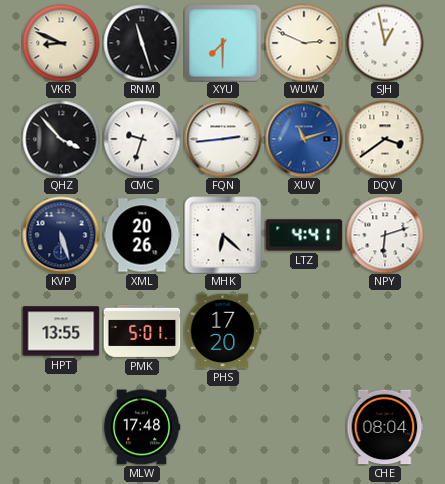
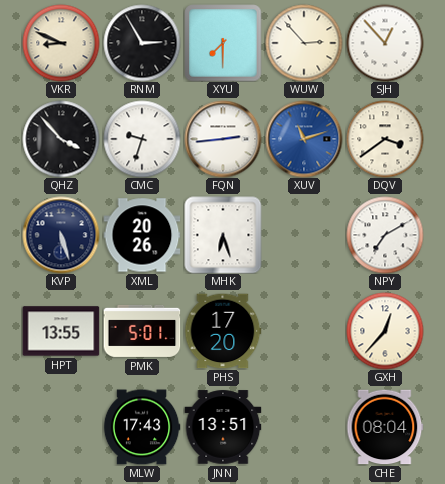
RNM: 11:27 -> 2:55
WUW: 2:49 -> 2:53
SJH: 12:58 -> 12:53
MHK: 6:22 -> 6:27
LTZ: 4:41 -> none
NPY: 6:12 -> 7:10
GXH: none -> 12:37
MLW: 17:48 -> 17:43
JNN: none -> 13:51
